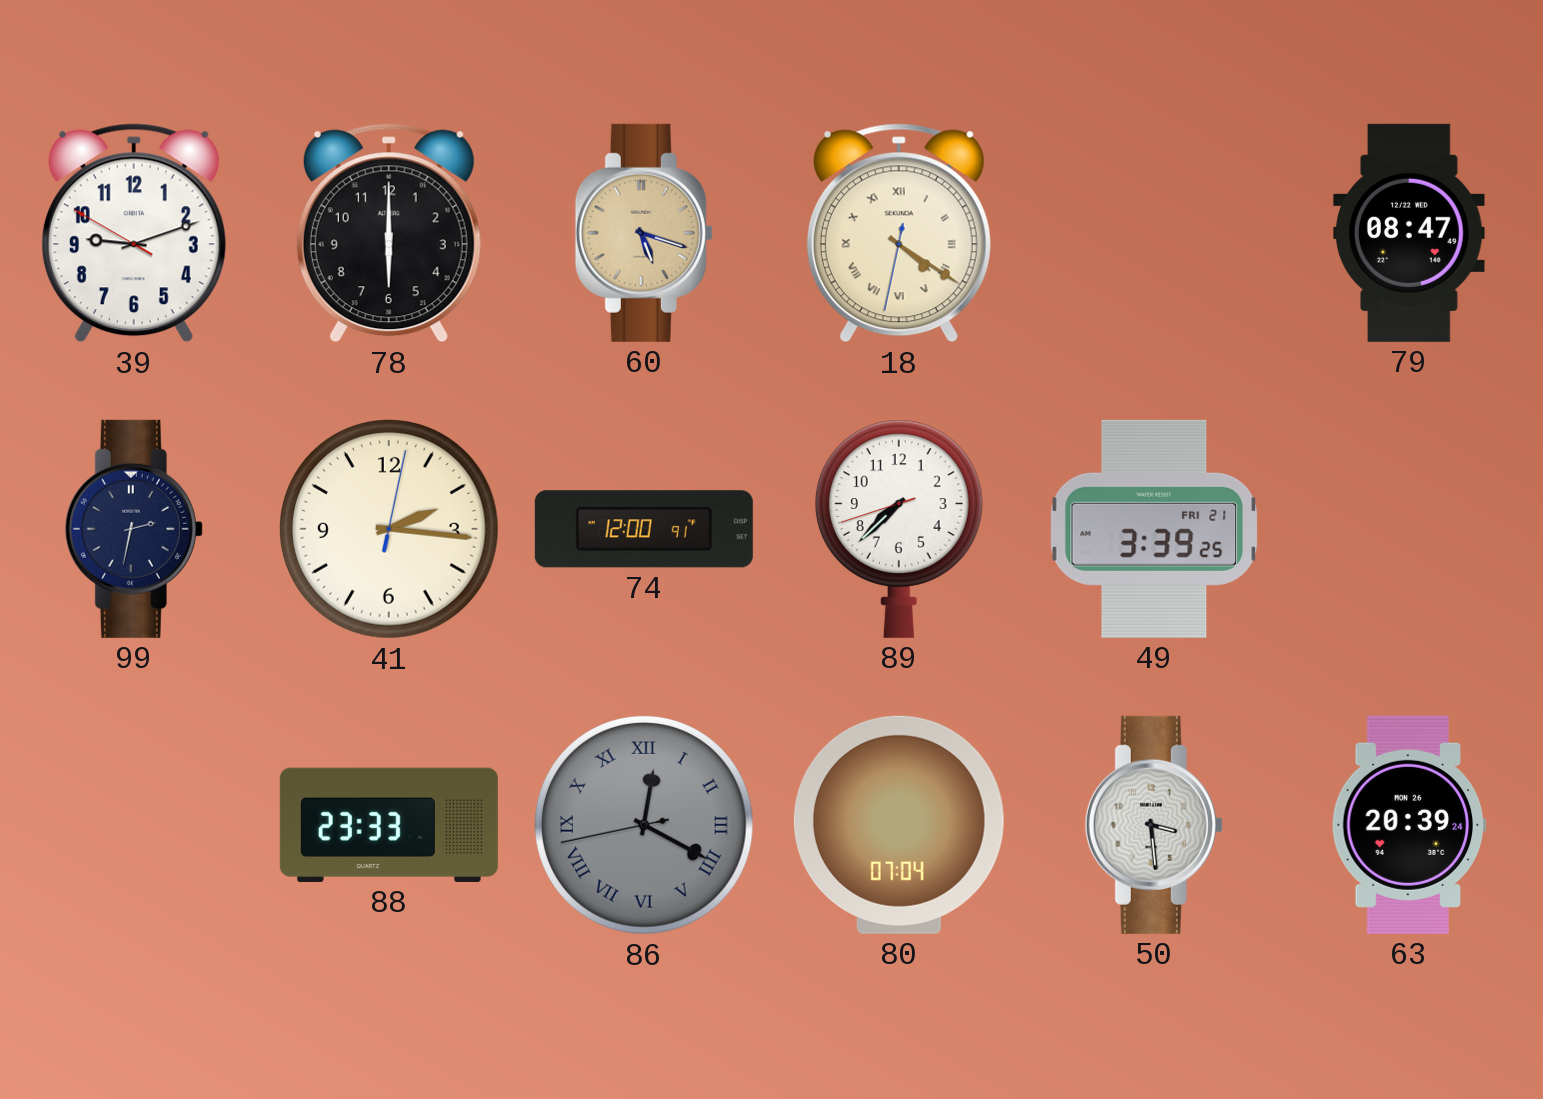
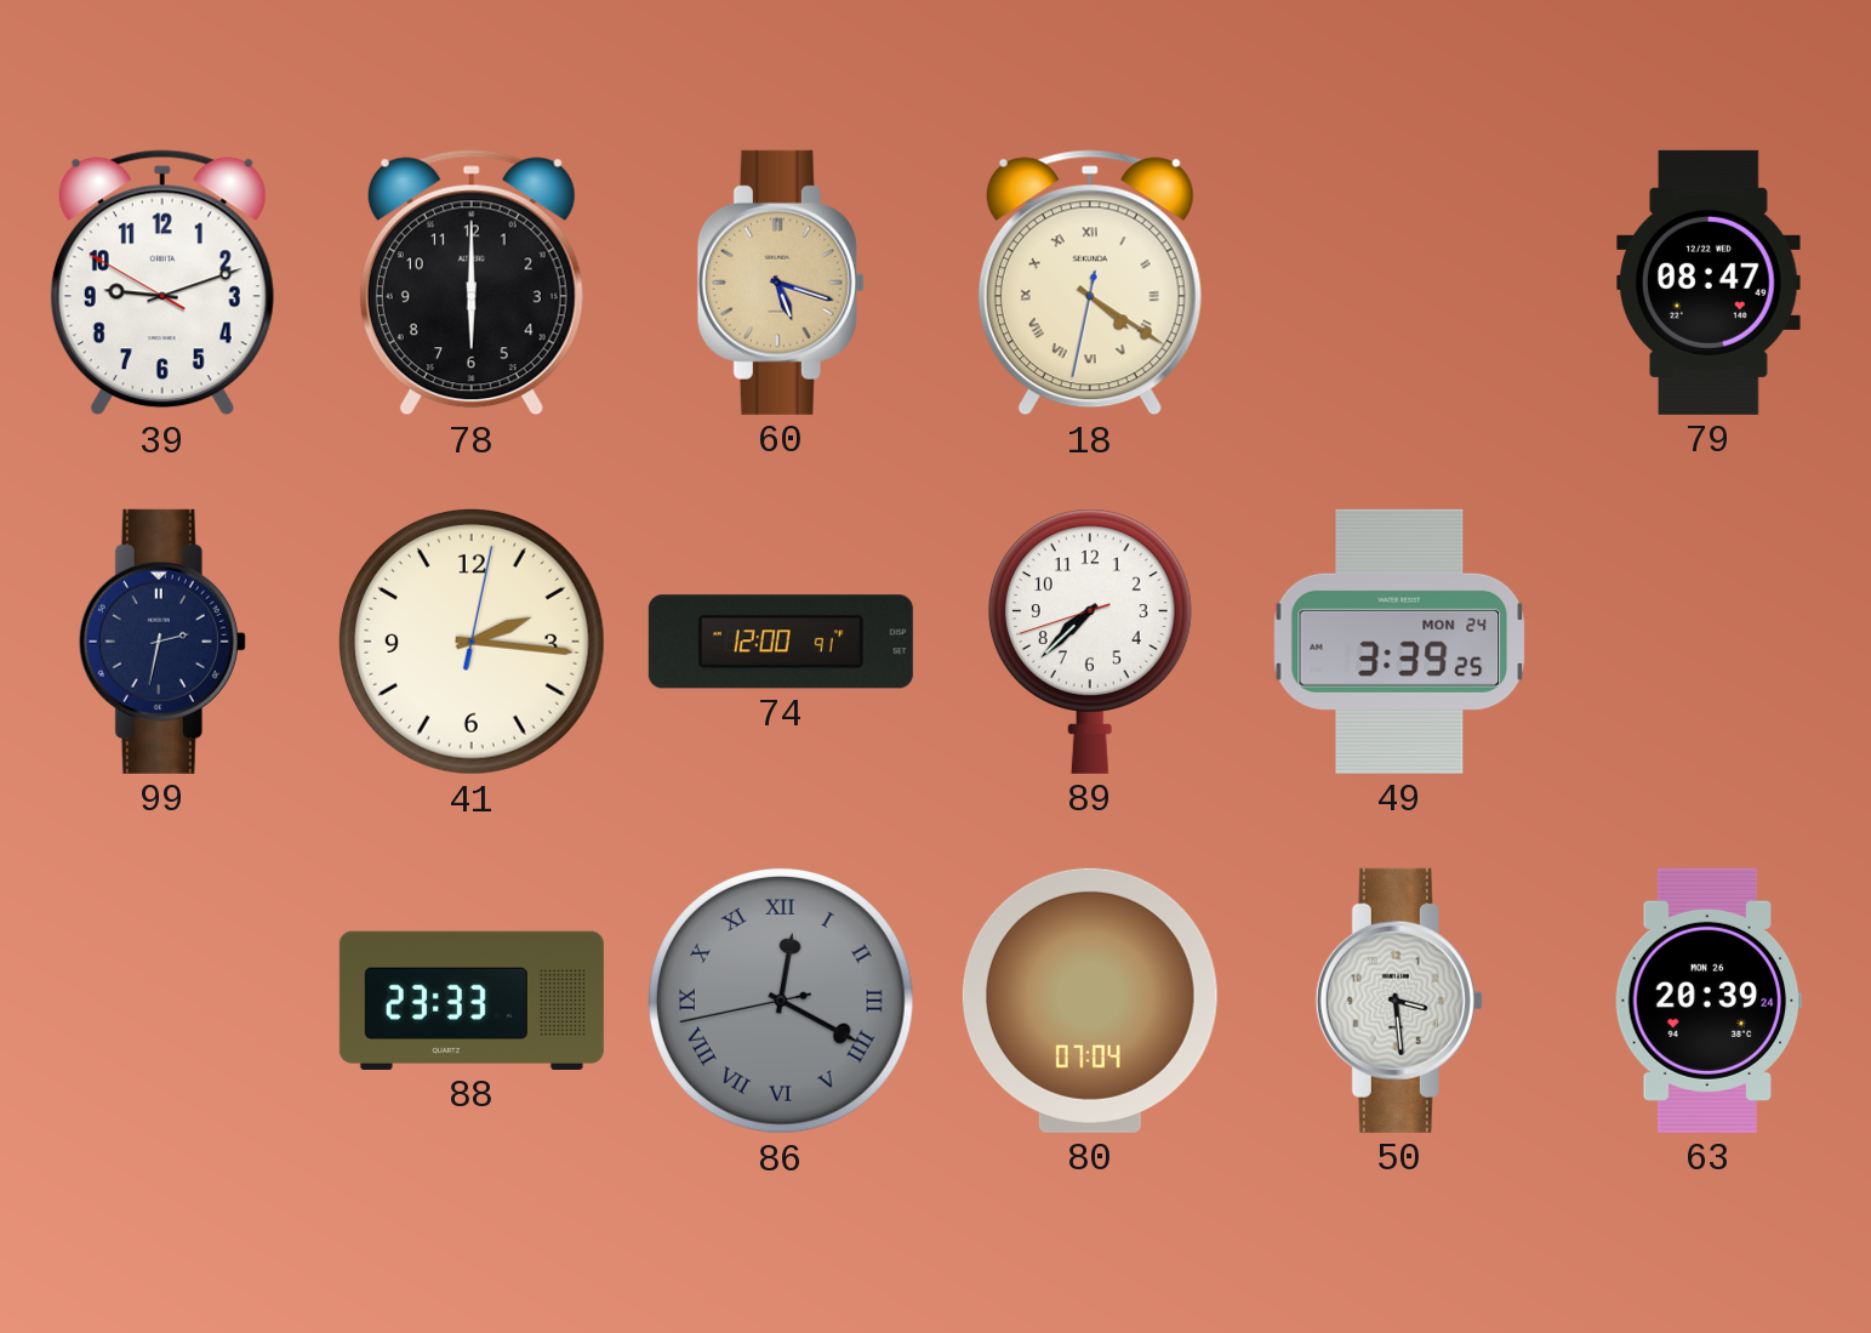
49 date: FRI 21 -> MON 24
